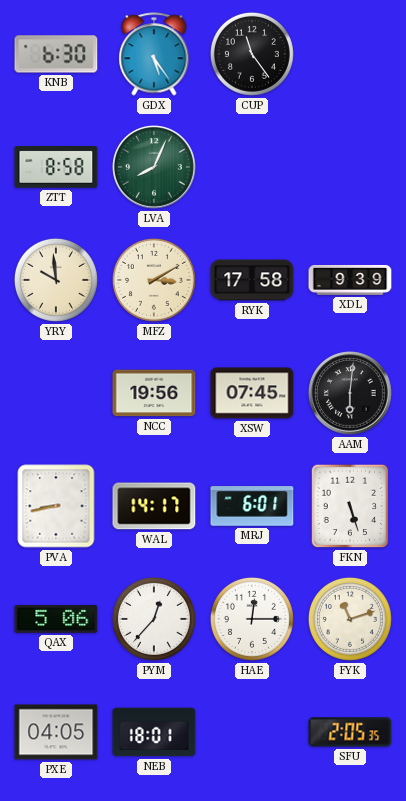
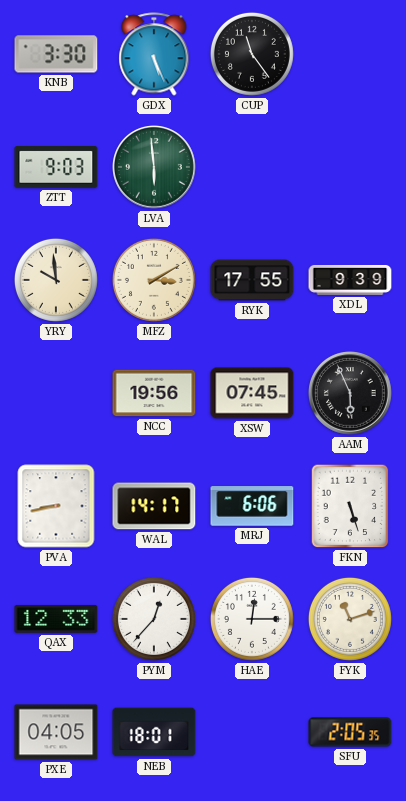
KNB: 6:30 -> 3:30
GDX: 5:24 -> 5:26
ZTT: 8:58 -> 9:03
LVA: 8:04 -> 5:59
RYK: 17:58 -> 17:55
AAM: 6:01 -> 5:56
MRJ: 6:01 -> 6:06
QAX: 5:06 -> 12:33
